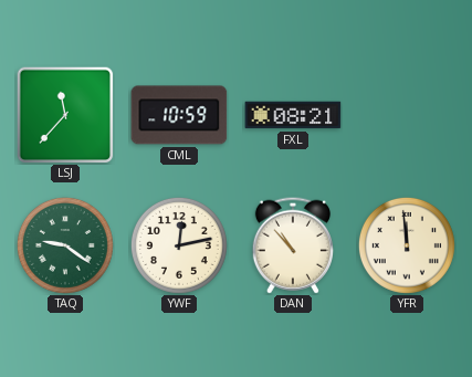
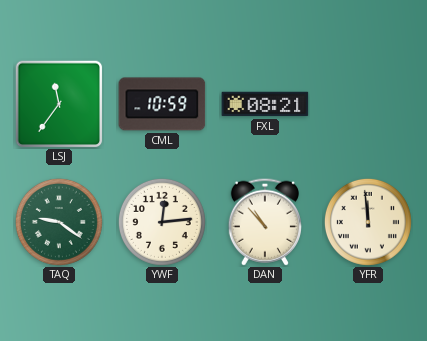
LSJ: 11:37 -> 11:36
YWF: 12:13 -> 12:14
